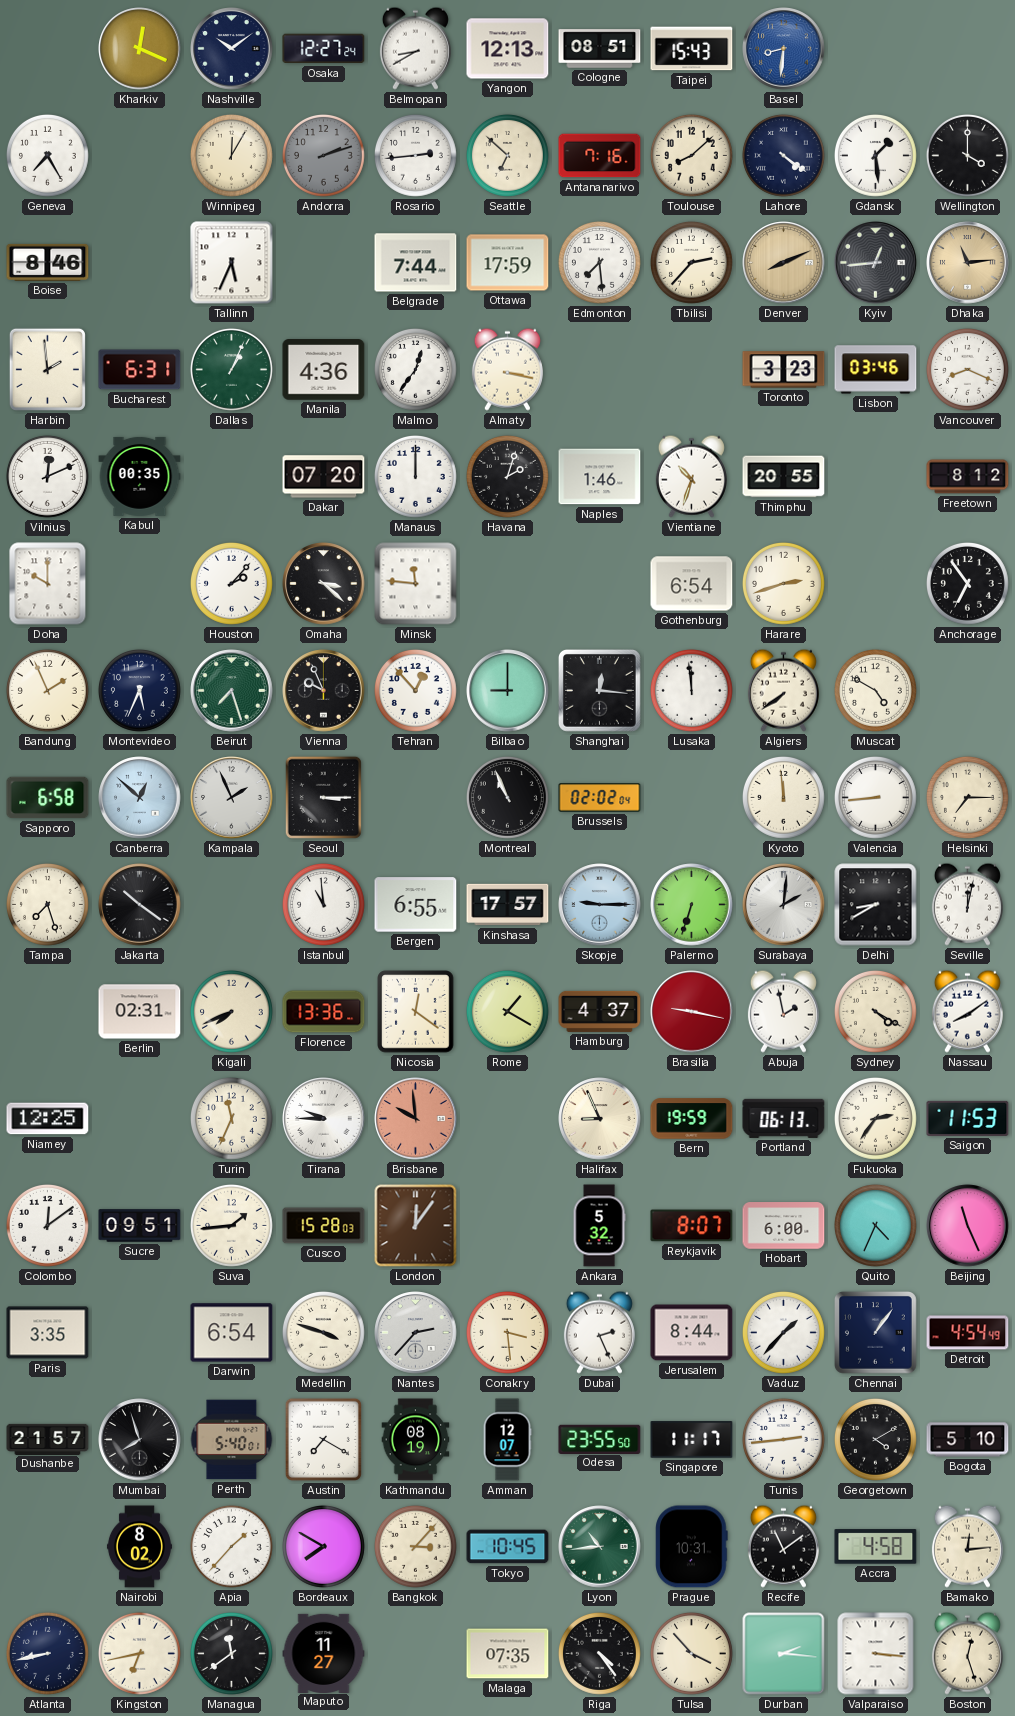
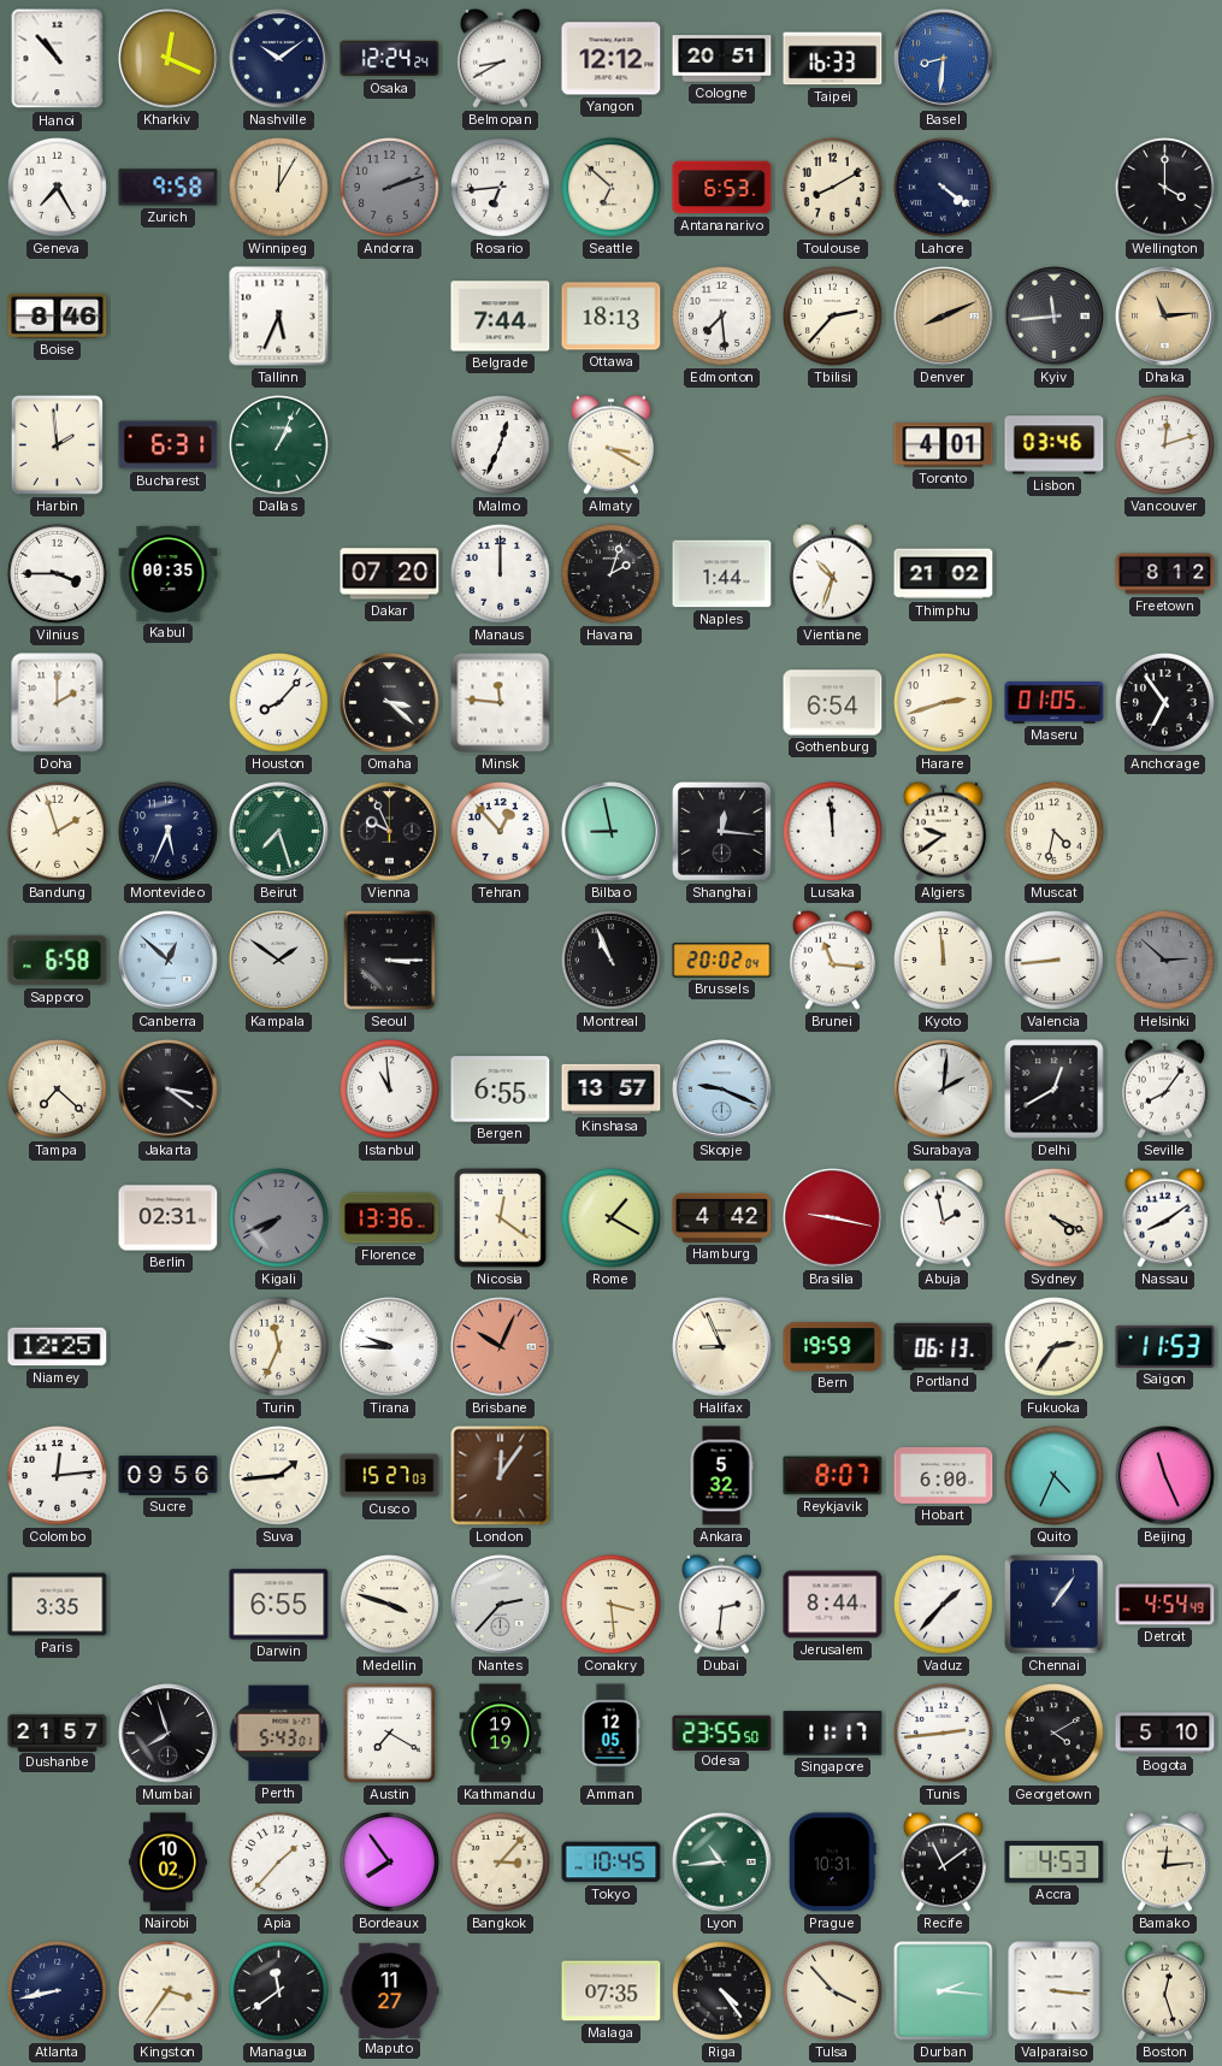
Hanoi: none -> 10:53
Osaka: 12:27 -> 12:24
Yangon: 12:13 -> 12:12
Cologne: 08:51 -> 20:51
Taipei: 15:43 -> 16:33
Zurich: none -> 9:58
Rosario: 2:44 -> 6:44
Antananarivo: 7:16 -> 6:53
Toulouse: 8:08 -> 8:10
Gdansk: 1:29 -> none
Ottawa: 17:59 -> 18:13
Kyiv: 12:44 -> 11:44
Manila: 4:36 -> none
Malmo: 12:36 -> 12:34
Almaty: 3:17 -> 3:20
Toronto: 3:23 -> 4:01
Vancouver: 8:19 -> 12:12
Vilnius: 12:11 -> 3:45
Naples: 1:46 -> 1:44
Thimphu: 20:55 -> 21:02
Doha: 10:00 -> 2:00
Houston: 2:07 -> 8:07
Maseru: none -> 01:05
Bandung: 1:56 -> 1:57
Bilbao: 9:00 -> 8:58
Algiers: 7:39 -> 9:39
Muscat: 4:50 -> 4:32
Kampala: 1:56 -> 1:51
Brussels: 02:02 -> 20:02
Brunei: none -> 11:16
Helsinki: 7:15 -> 2:52
Helsinki dial: cream -> grey
Tampa: 7:27 -> 7:22
Jakarta: 10:21 -> 3:21
Kinshasa: 17:57 -> 13:57
Skopje: 9:15 -> 9:19
Palermo: 6:33 -> none
Delhi: 8:40 -> 12:40
Seville: 12:02 -> 8:06
Kigali dial: cream -> grey
Hamburg: 4:37 -> 4:42
Sydney: 4:20 -> 4:19
Brisbane: 9:59 -> 10:04
Colombo: 12:09 -> 12:14
Sucre: 09:51 -> 09:56
Cusco: 15:28 -> 15:27
Darwin: 6:54 -> 6:55
Dubai: 2:26 -> 2:31
Perth: 5:40 -> 5:43
Kathmandu: 08:19 -> 19:19
Amman: 12:07 -> 12:05
Nairobi: 8:02 -> 10:02
Bordeaux: 7:50 -> 7:54
Accra: 4:58 -> 4:53
Kingston: 6:43 -> 3:36
